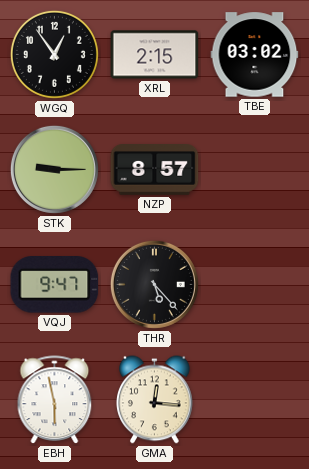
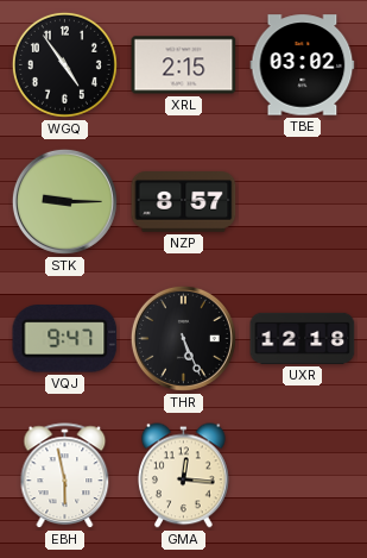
WGQ: 12:54 -> 4:54
THR: 5:23 -> 5:26
UXR: none -> 12:18
